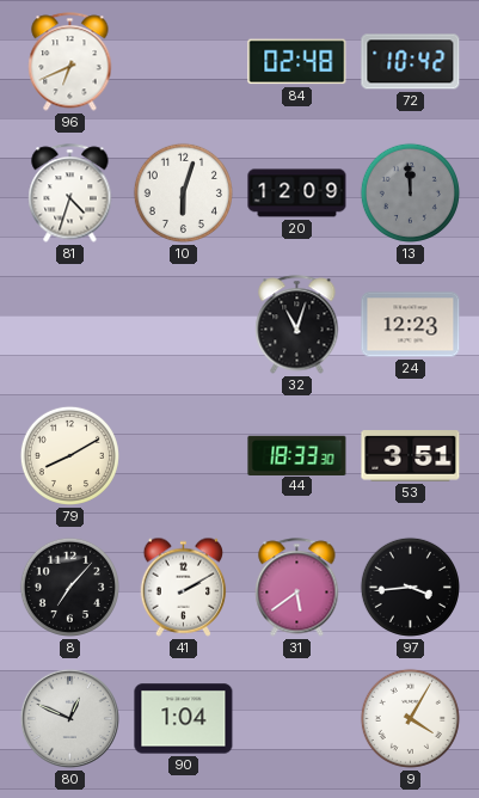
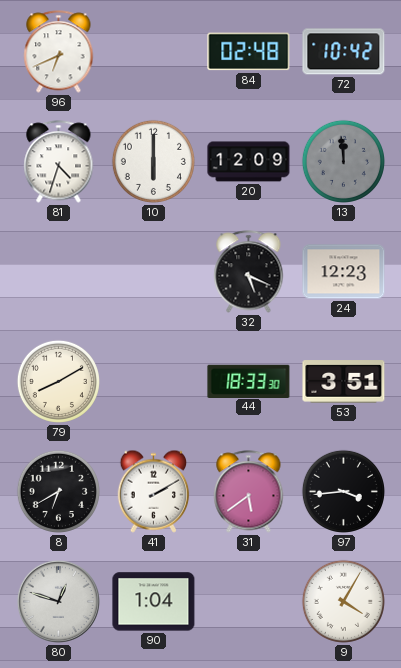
10: 6:03 -> 6:00
32: 11:03 -> 5:19
8: 7:07 -> 6:40
80: 12:49 -> 12:48
